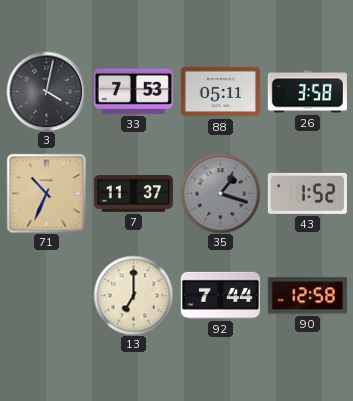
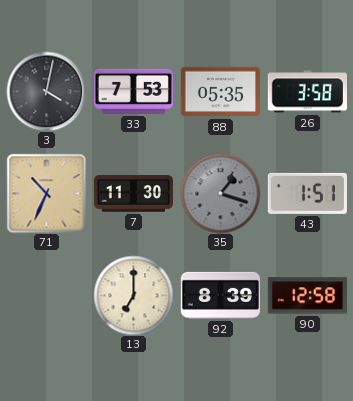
88: 05:11 -> 05:35
7: 11:37 -> 11:30
43: 1:52 -> 1:51
92: 7:44 -> 8:39
